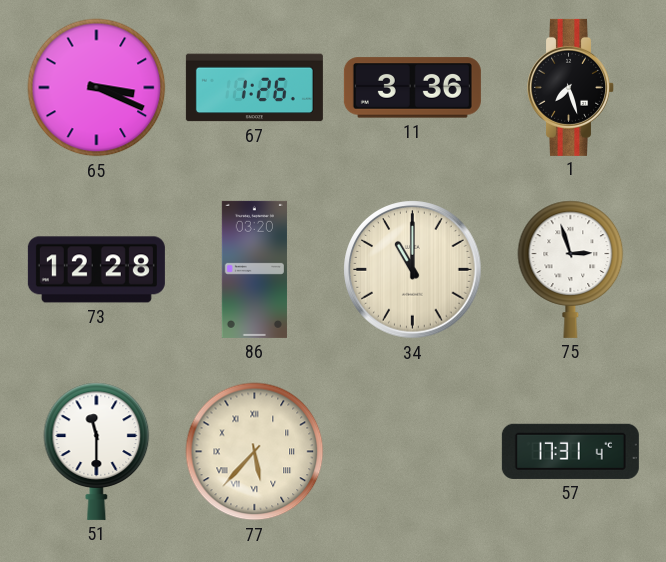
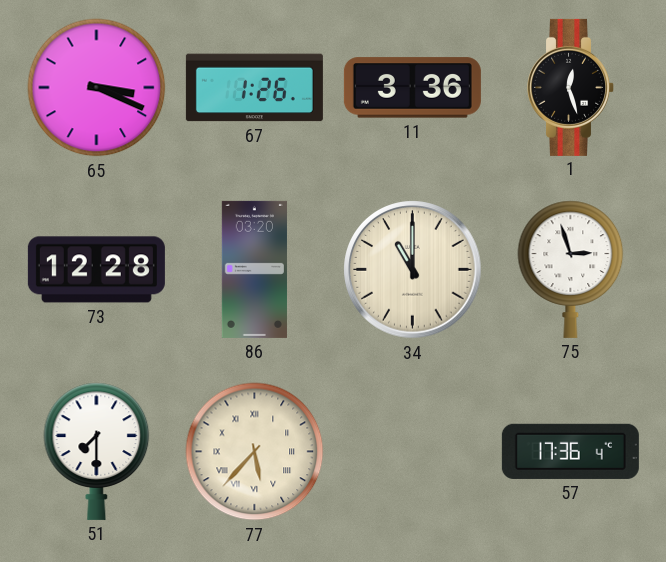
1: 7:27 -> 12:27
51: 11:30 -> 7:30
57: 17:31 -> 17:36
